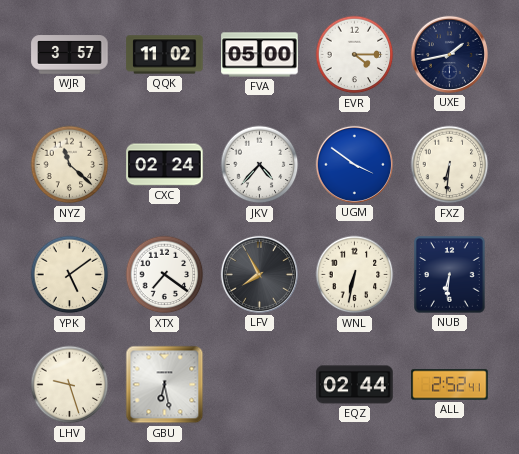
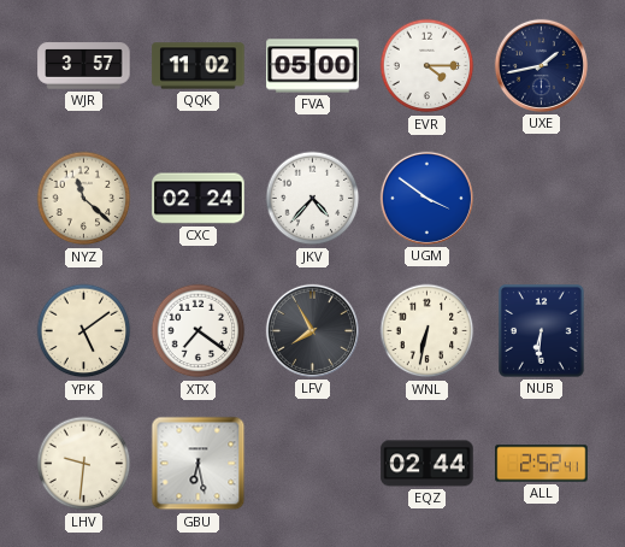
FXZ: 6:31 -> none
LHV: 9:27 -> 9:31
